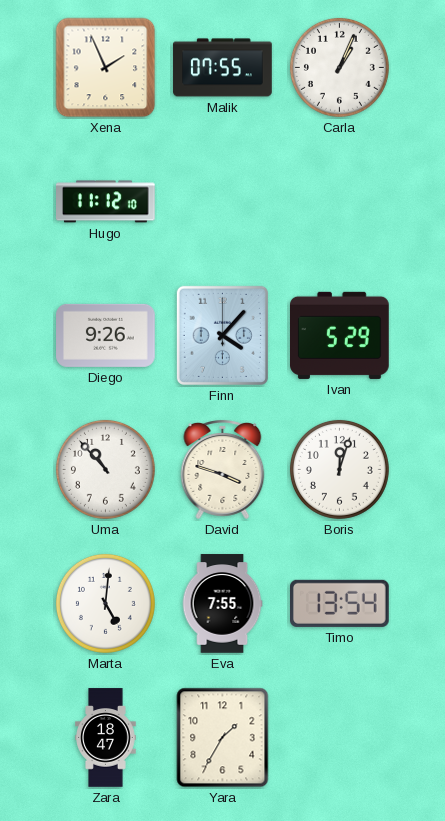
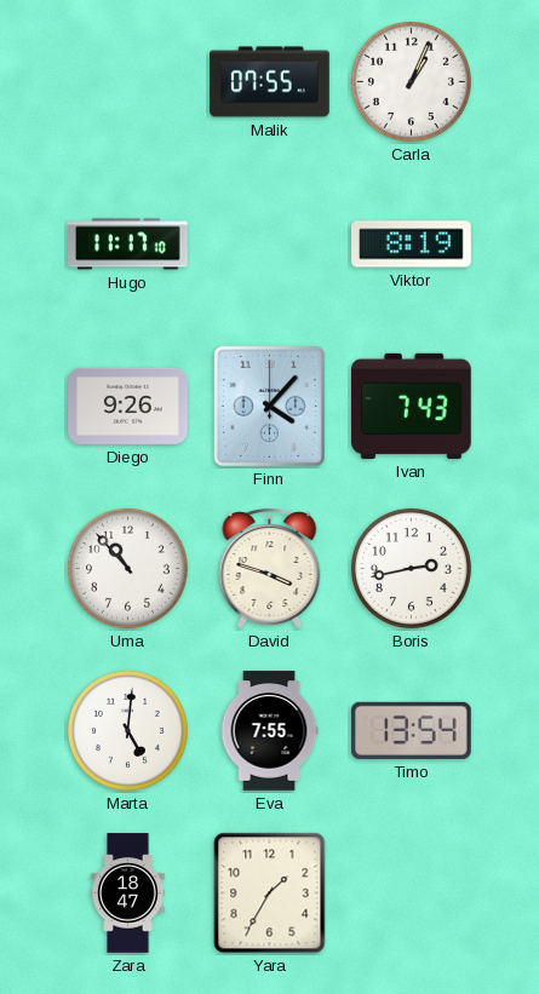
Xena: 1:56 -> none
Hugo: 11:12 -> 11:17
Viktor: none -> 8:19
Ivan: 5:29 -> 7:43
Boris: 12:03 -> 2:43
